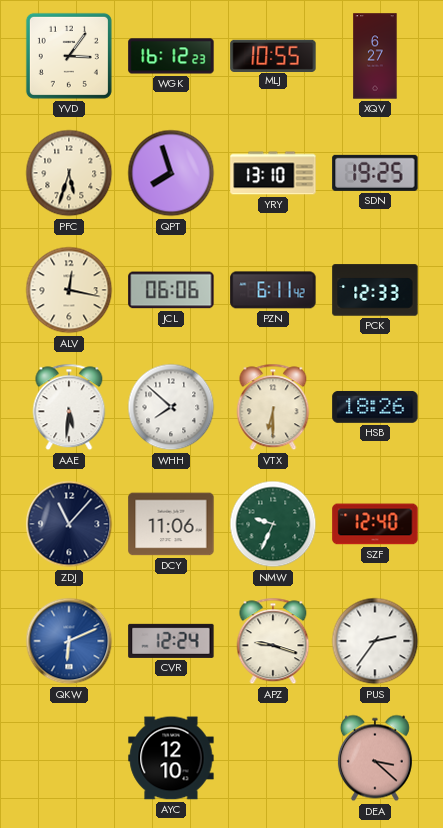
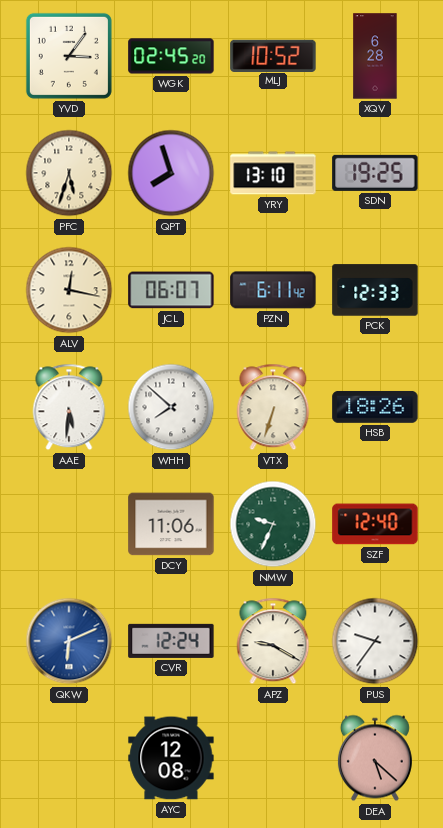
WGK: 16:12 -> 02:45
MLJ: 10:55 -> 10:52
XQV: 6:27 -> 6:28
JCL: 06:06 -> 06:07
VTX: 6:30 -> 6:33
ZDJ: 11:07 -> none
APZ: 9:18 -> 9:20
PUS: 2:36 -> 9:36
AYC: 12:10 -> 12:08
DEA: 3:22 -> 5:22
